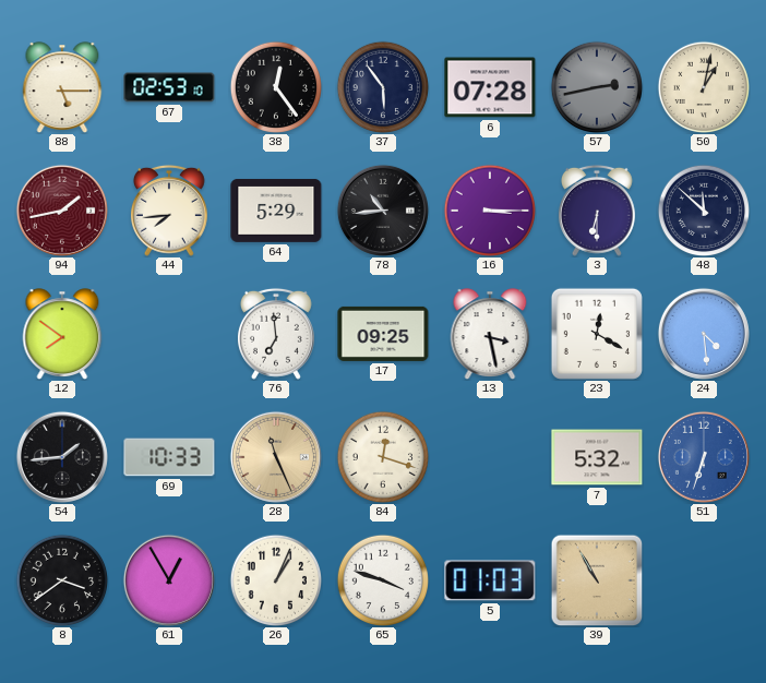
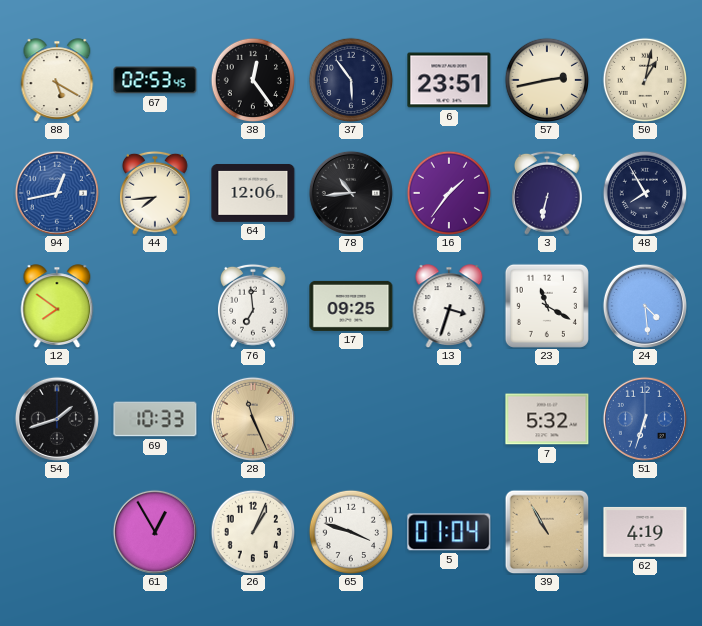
88: 5:15 -> 5:20
67: 02:53:10 -> 02:53:45
6: 07:28 -> 23:51
57 dial: grey -> cream
94: 1:43 -> 12:43
94 dial: burgundy -> blue
64: 5:29 -> 12:06
16: 3:15 -> 1:36
3: 6:30 -> 6:32
48: 11:52 -> 7:55
13: 3:28 -> 3:33
23: 12:20 -> 11:20
54: 1:44 -> 1:42
84: 12:18 -> none
8: 3:39 -> none
5: 01:03 -> 01:04
62: none -> 4:19
